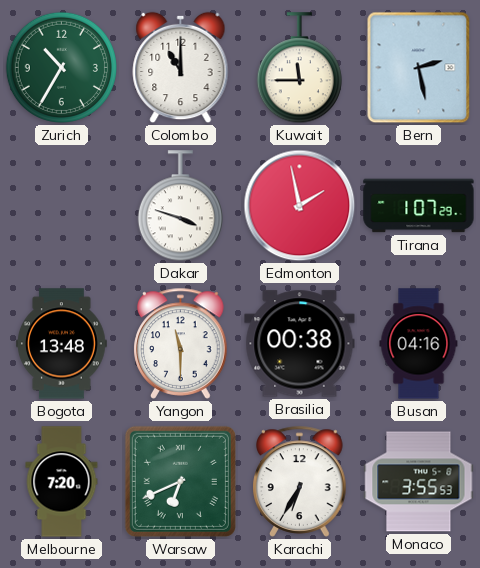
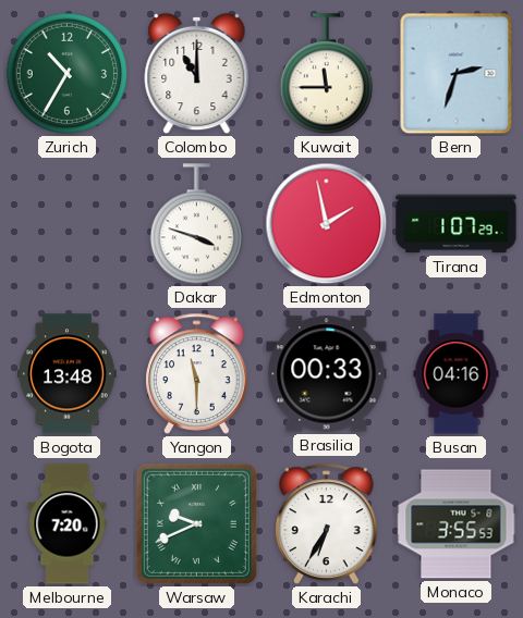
Bern: 2:28 -> 2:33
Brasilia: 00:38 -> 00:33
Warsaw: 6:41 -> 9:41
